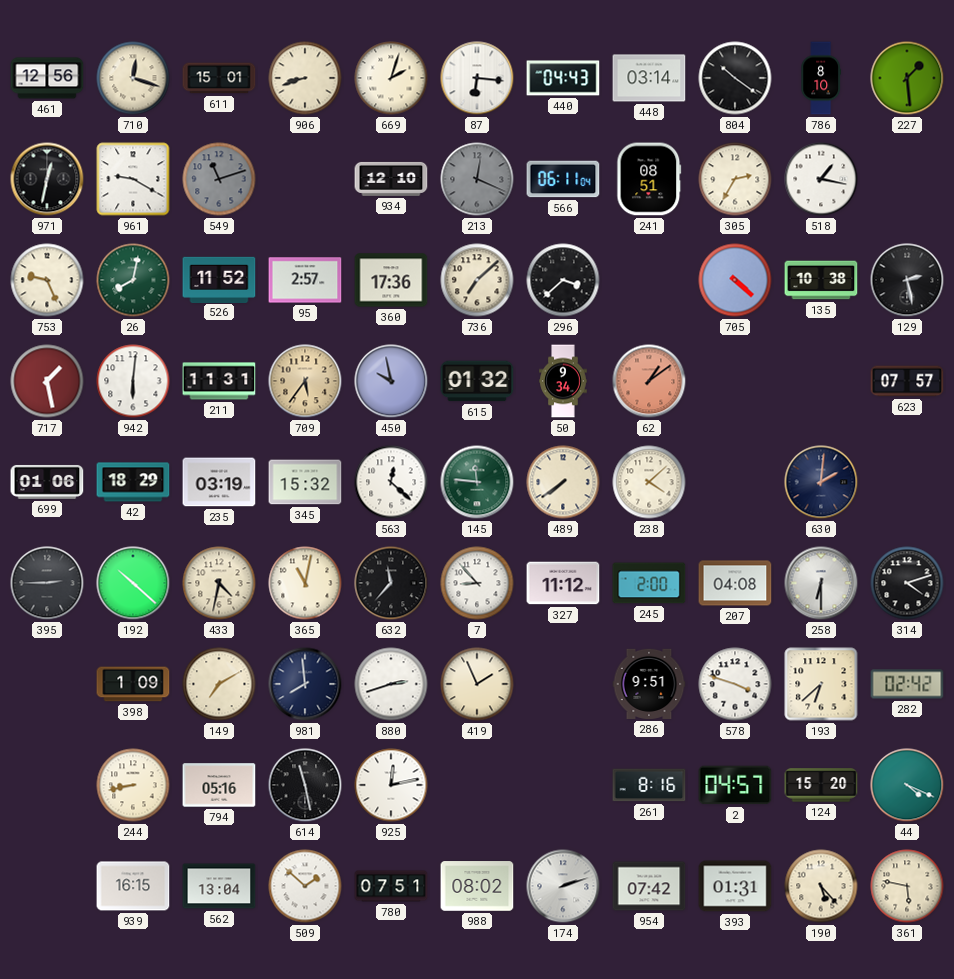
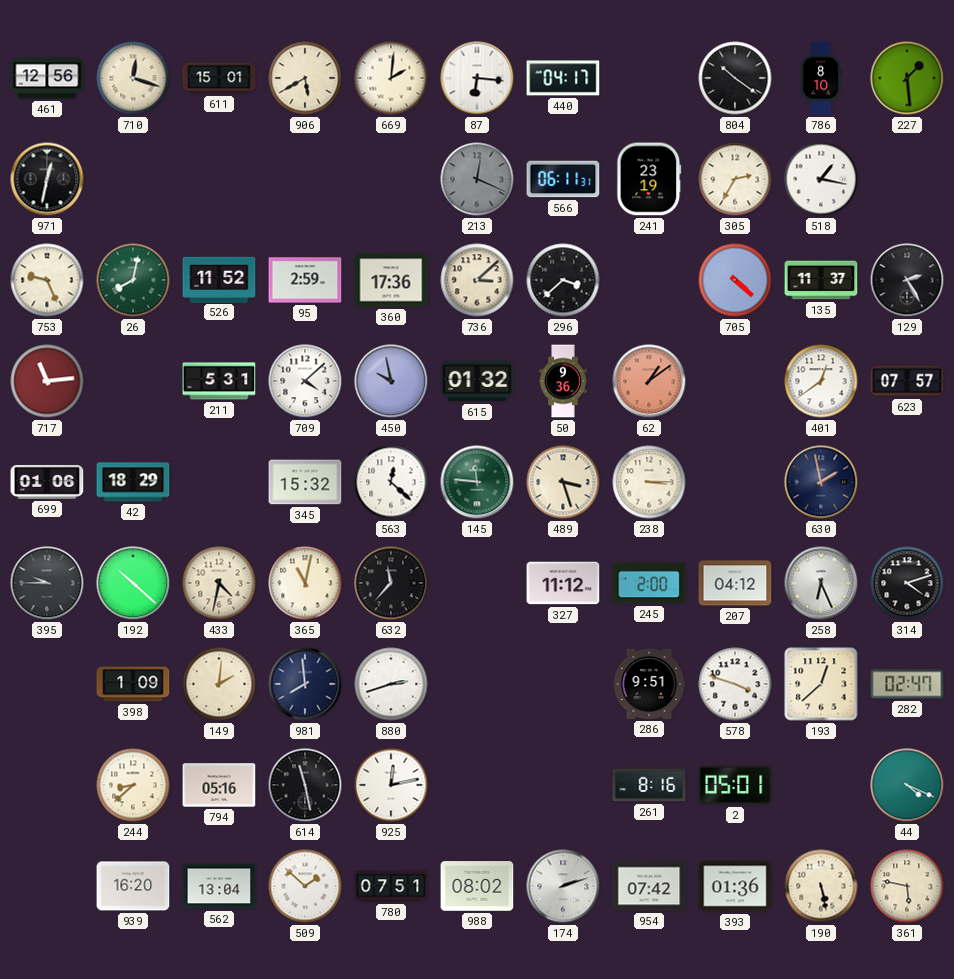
906: 8:42 -> 5:40
669: 2:03 -> 2:01
440: 04:43 -> 04:17
448: 03:14 -> none
961: 9:20 -> none
549: 11:12 -> none
934: 12:10 -> none
566: 06:11:04 -> 06:11:31
241: 08:51 -> 23:19
95: 2:57 -> 2:59
736: 7:08 -> 3:08
135: 10:38 -> 11:37
129: 2:28 -> 2:25
717: 1:28 -> 11:14
942: 6:01 -> none
211: 11:31 -> 5:31
709: 5:36 -> 4:08
709 dial: champagne -> white
50: 9:34 -> 9:36
401: none -> 12:39
235: 03:19 -> none
489: 7:39 -> 3:27
238: 4:08 -> 3:15
630: 2:01 -> 1:58
395: 2:45 -> 9:45
7: 8:53 -> none
207: 04:08 -> 04:12
258: 6:30 -> 6:26
149: 7:10 -> 2:01
419: 1:56 -> none
193: 6:38 -> 12:38
282: 02:42 -> 02:47
244: 8:43 -> 8:38
2: 04:57 -> 05:01
124: 15:20 -> none
939: 16:15 -> 16:20
393: 01:31 -> 01:36
190: 5:23 -> 5:28
